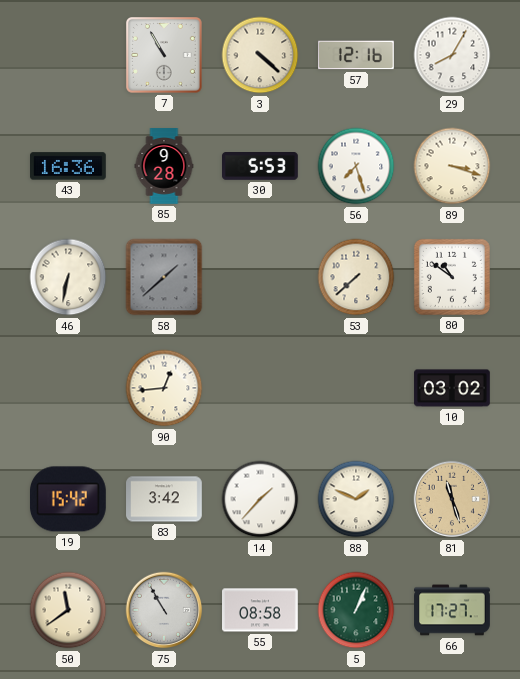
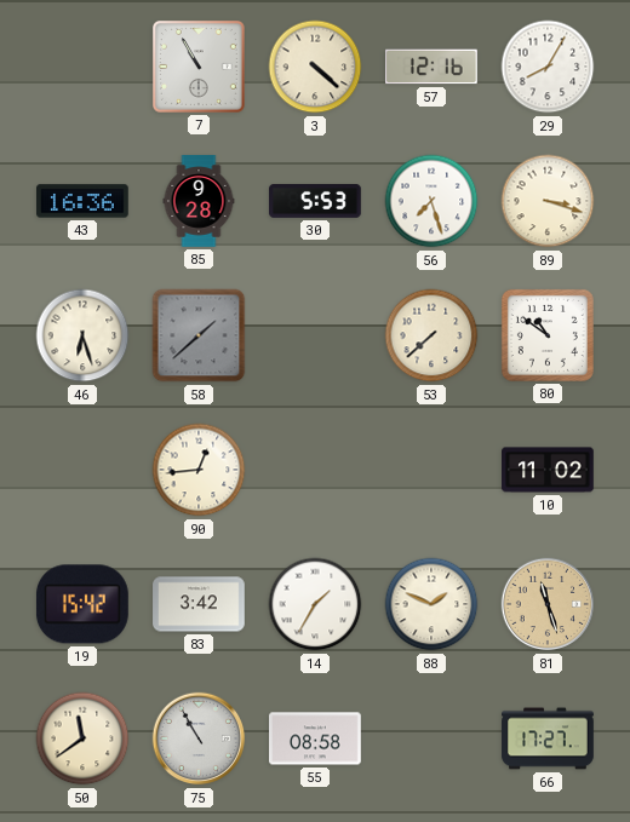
46: 6:32 -> 6:27
10: 03:02 -> 11:02
14: 1:37 -> 1:35
5: 1:04 -> none
